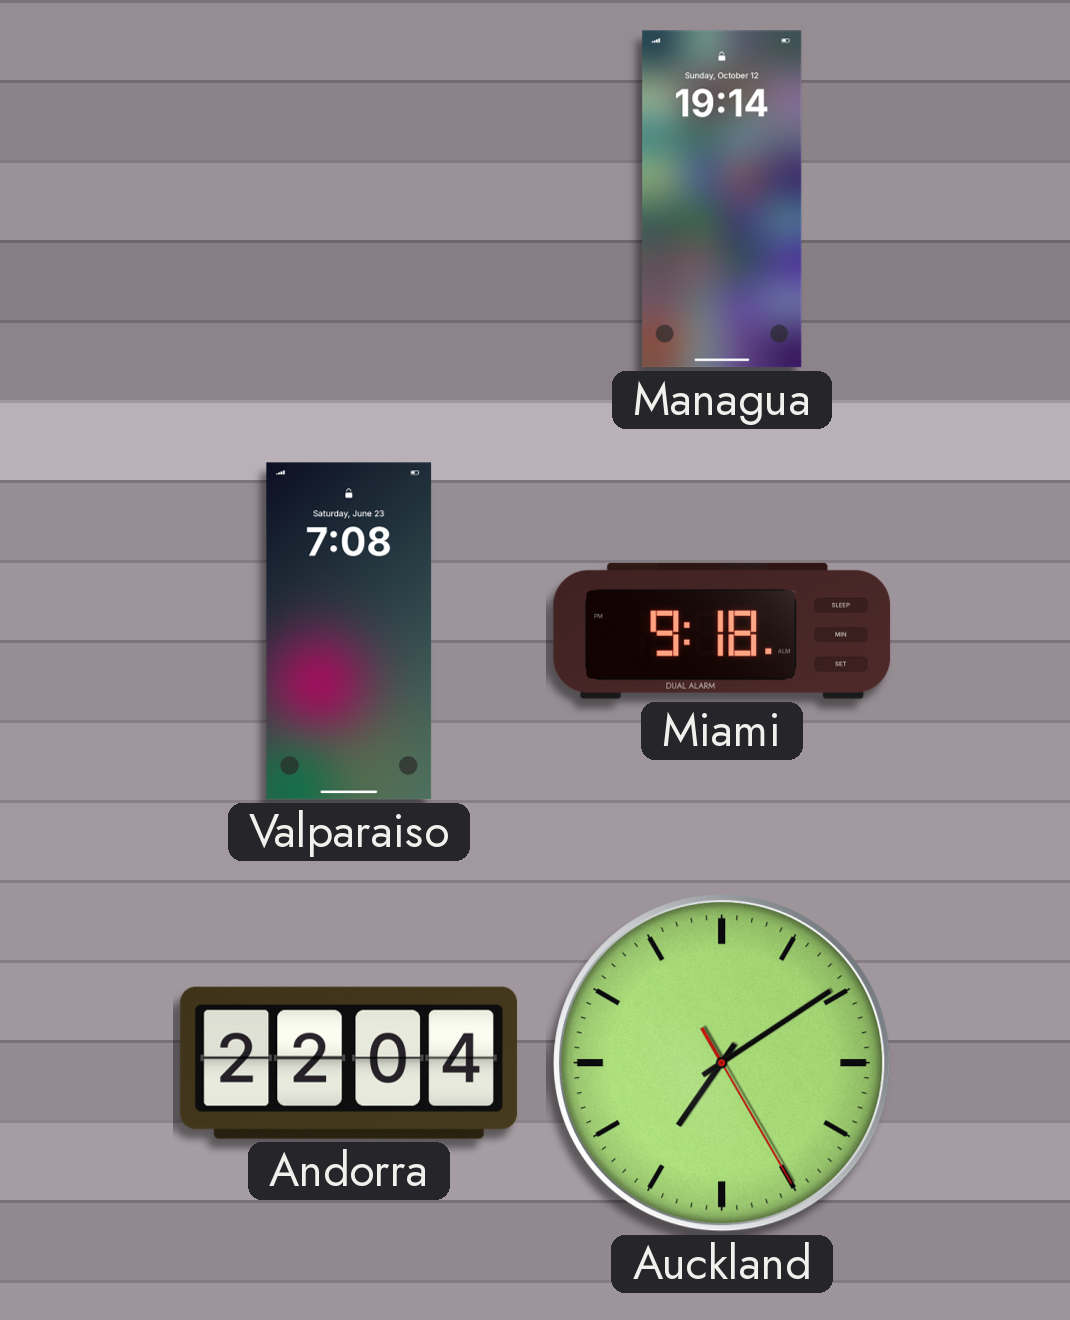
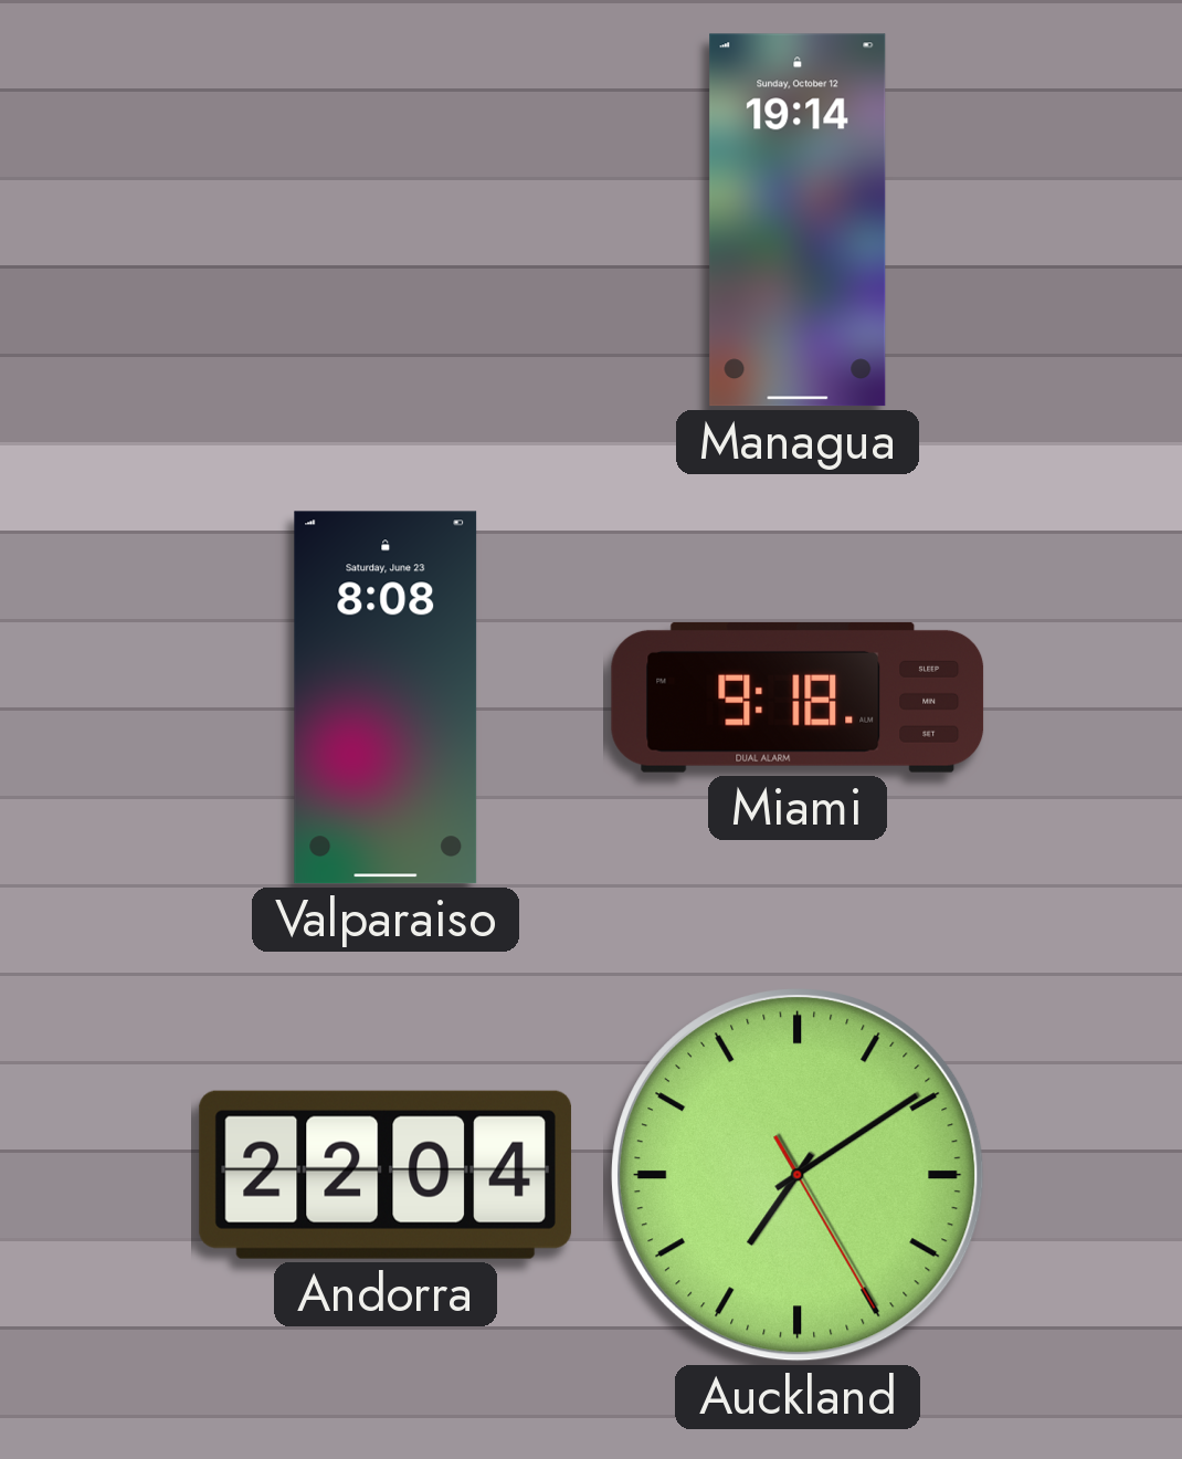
Valparaiso: 7:08 -> 8:08
